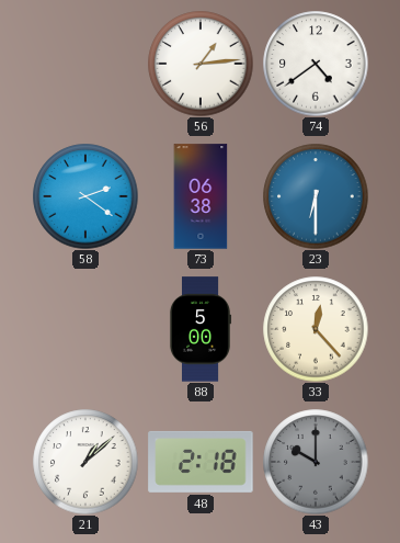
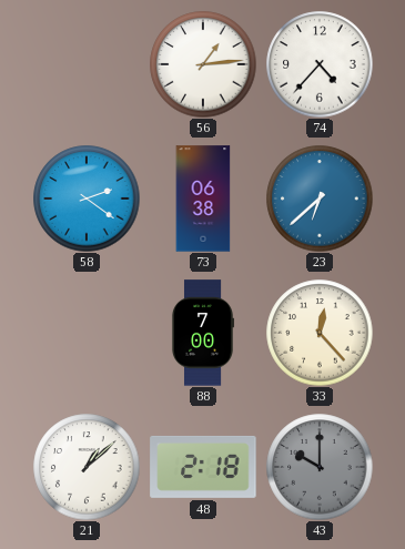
74: 4:39 -> 4:37
23: 6:30 -> 6:38
88: 5:00 -> 7:00
